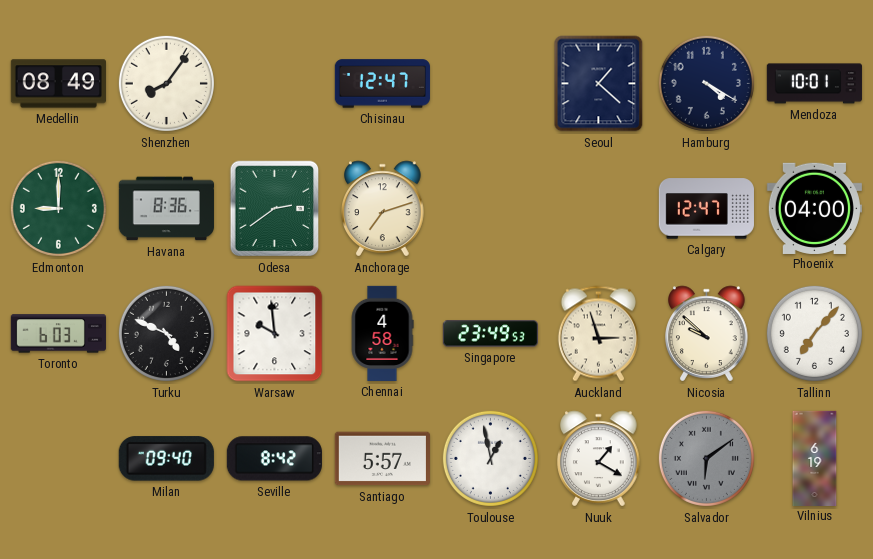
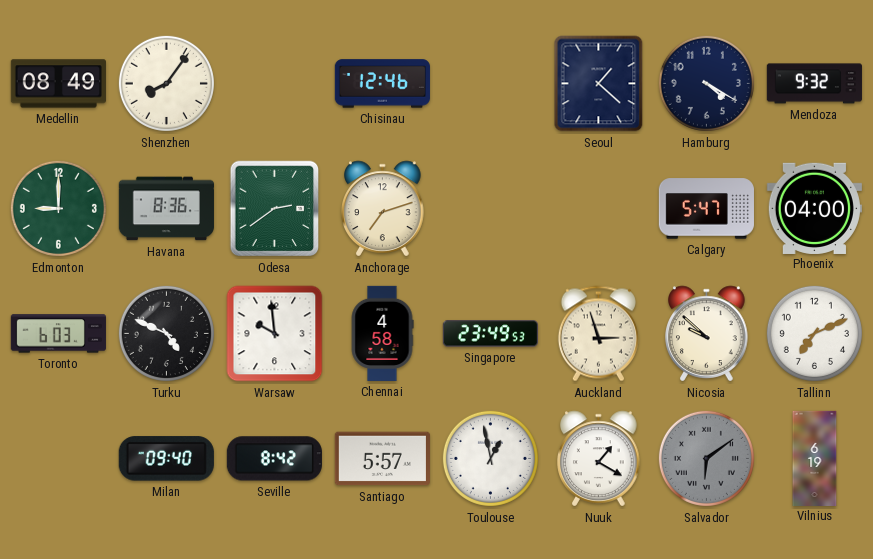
Chisinau: 12:47 -> 12:46
Mendoza: 10:01 -> 9:32
Calgary: 12:47 -> 5:47
Tallinn: 7:07 -> 7:11
